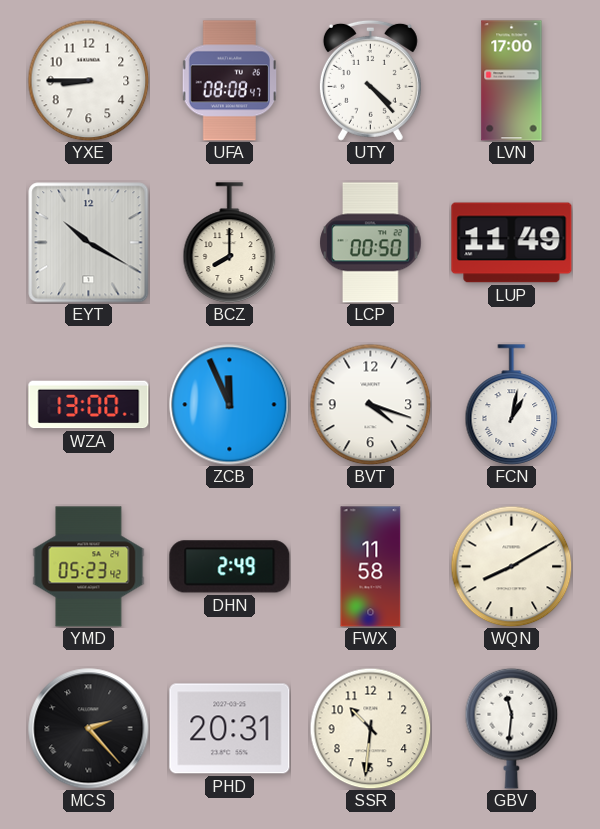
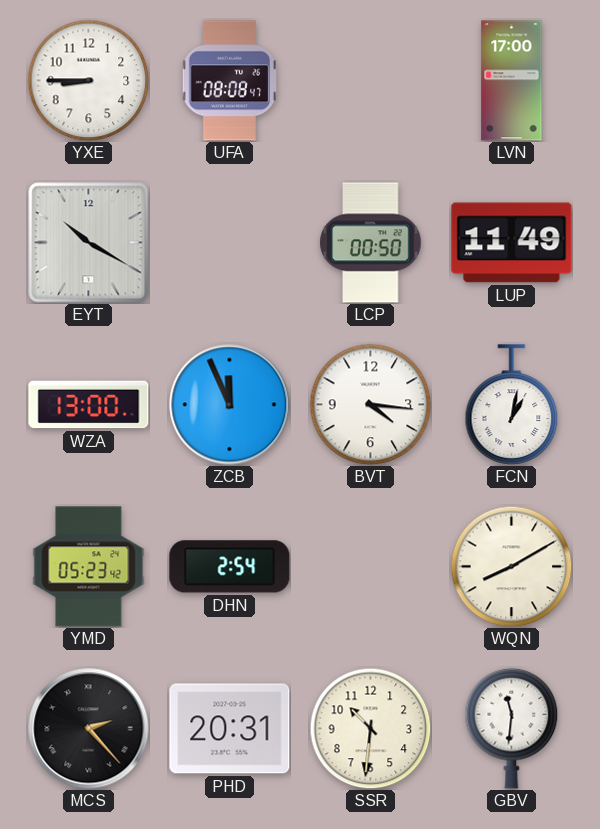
UTY: 4:23 -> none
BCZ: 8:00 -> none
BVT: 4:18 -> 4:16
DHN: 2:49 -> 2:54
FWX: 11:58 -> none
